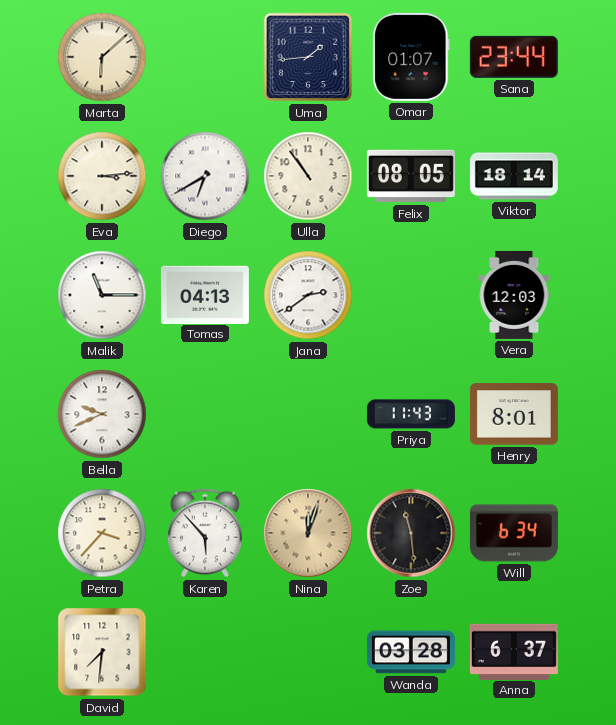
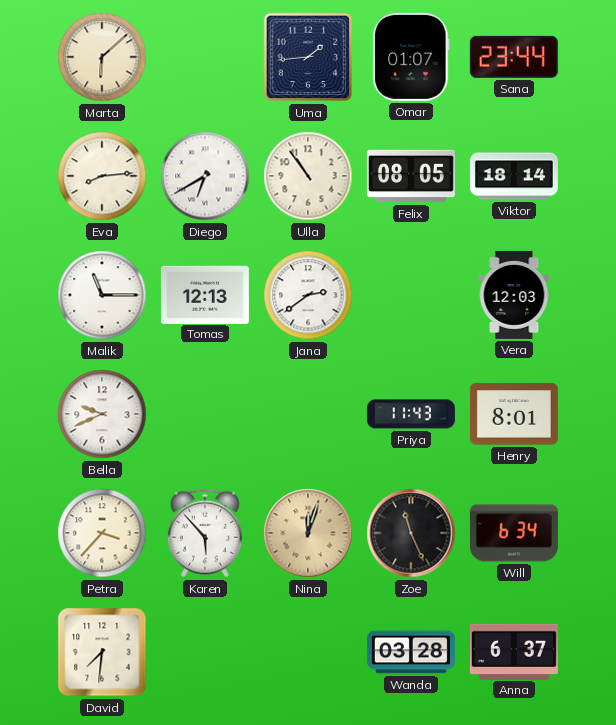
Eva: 3:14 -> 8:14
Tomas: 04:13 -> 12:13
Zoe: 11:29 -> 11:26
